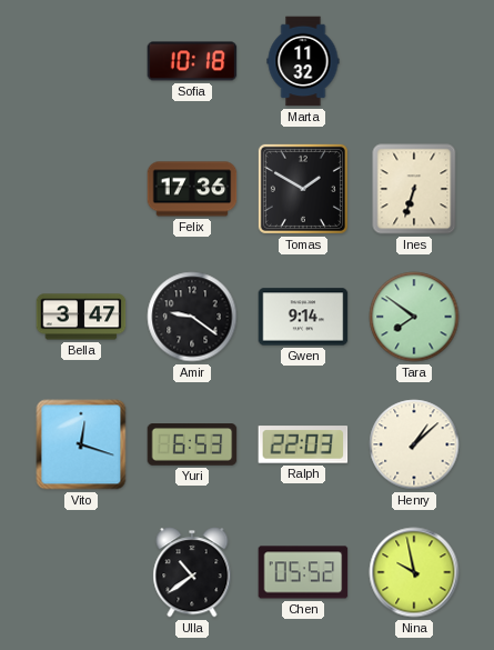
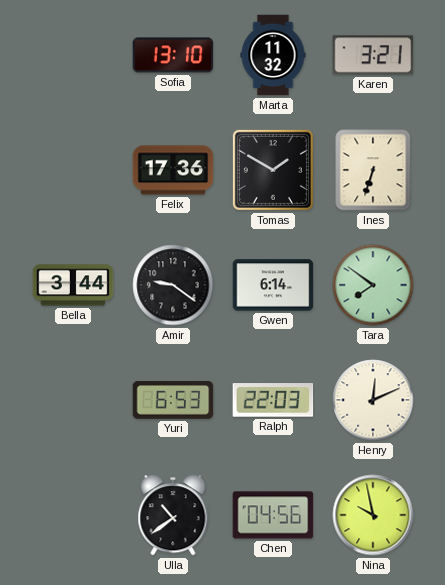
Sofia: 10:18 -> 13:10
Karen: none -> 3:21
Bella: 3:47 -> 3:44
Gwen: 9:14 -> 6:14
Vito: 12:18 -> none
Henry: 1:08 -> 12:11
Chen: 05:52 -> 04:56
